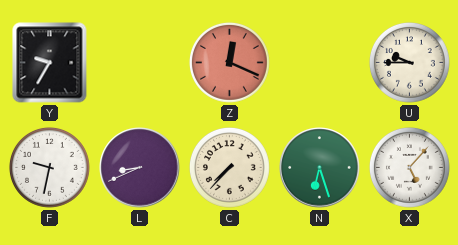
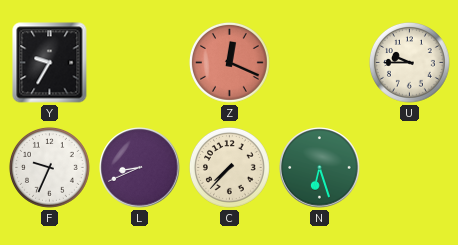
F: 9:32 -> 9:34
X: 5:07 -> none
